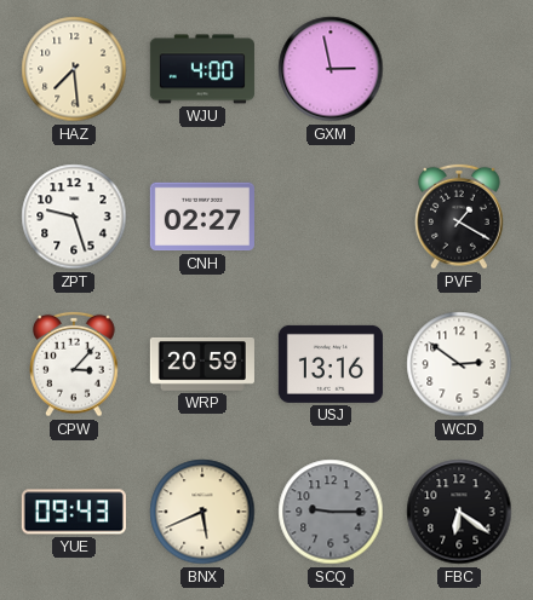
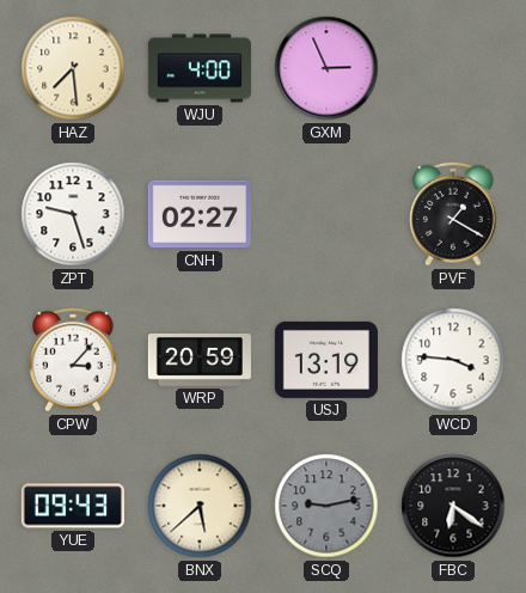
GXM: 2:58 -> 2:56
USJ: 13:16 -> 13:19
WCD: 2:51 -> 3:46
BNX: 5:41 -> 5:38
SCQ: 9:15 -> 9:13
